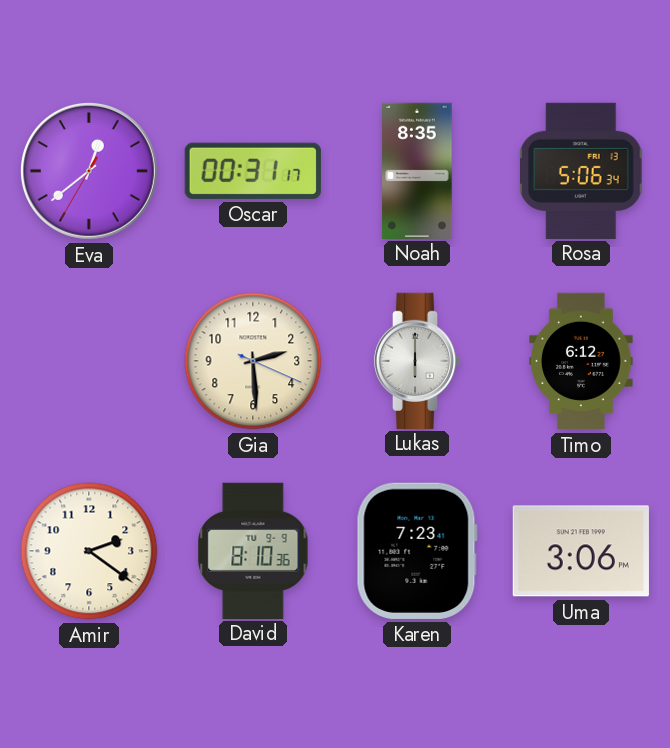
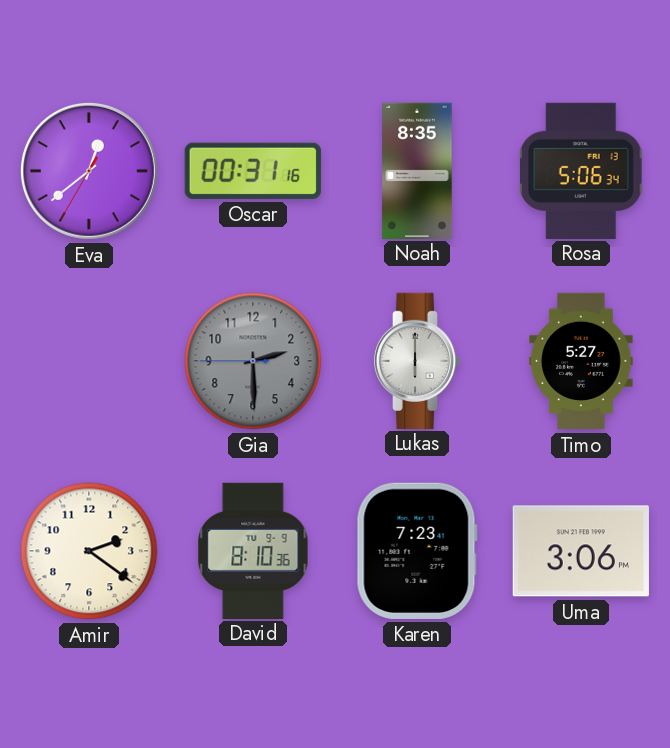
Oscar: 00:31:17 -> 00:31:16
Gia: 2:29:19 -> 2:29:45
Gia dial: cream -> grey
Timo: 6:12 -> 5:27
